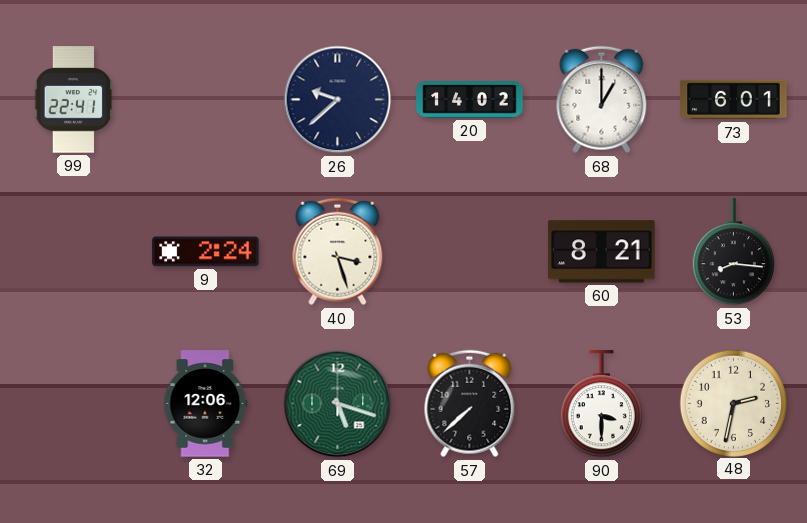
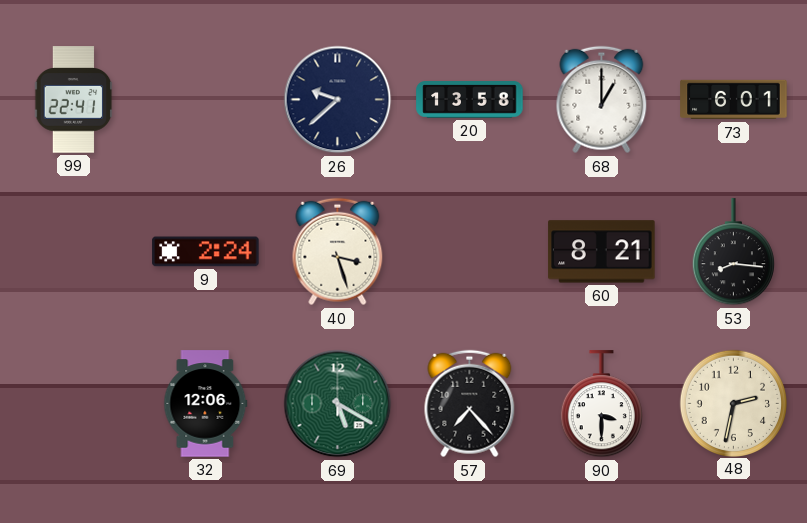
20: 14:02 -> 13:58
69: 5:18 -> 5:20
57: 7:38 -> 7:23
